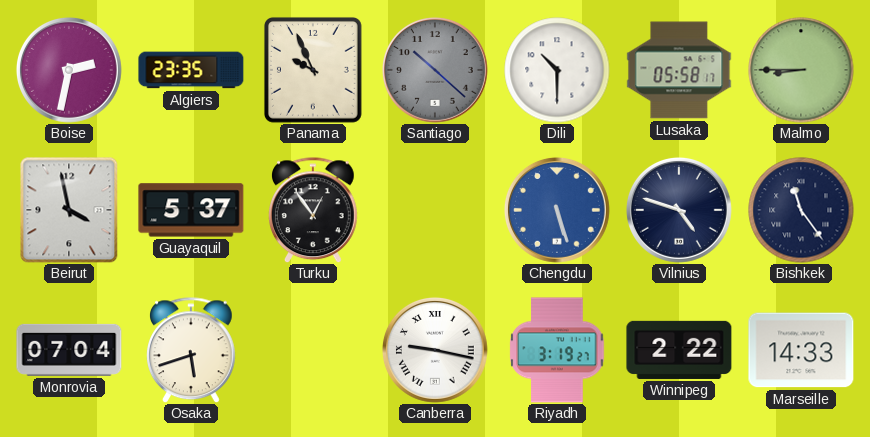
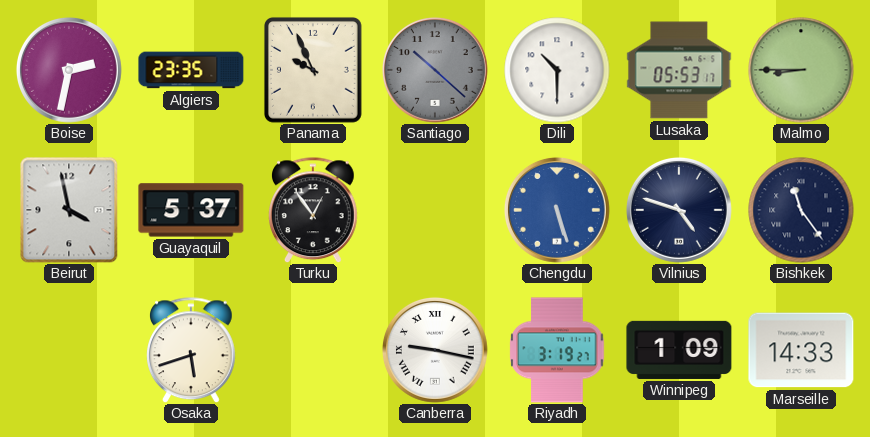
Lusaka: 05:58 -> 05:53
Monrovia: 07:04 -> none
Winnipeg: 2:22 -> 1:09
